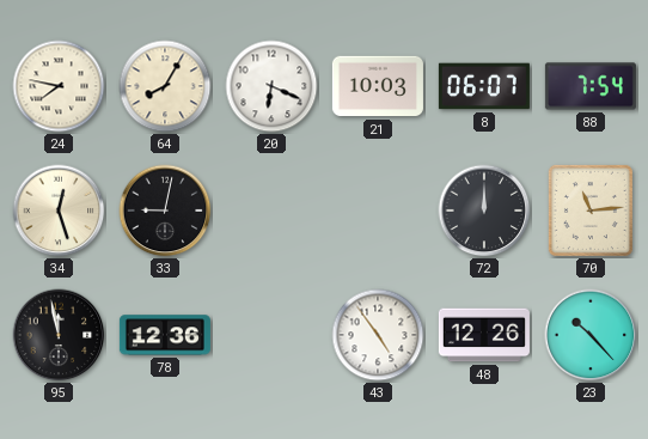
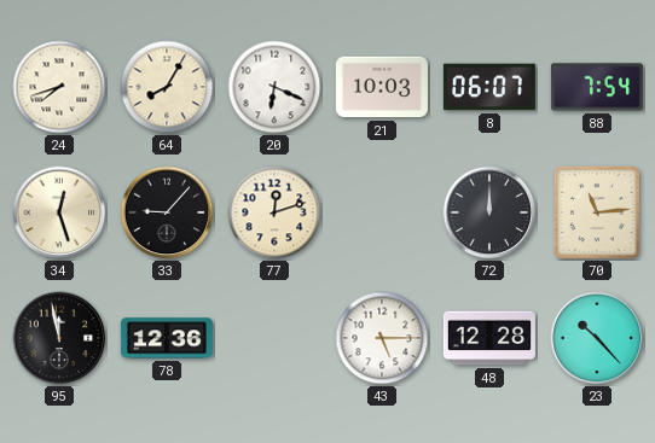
24: 7:47 -> 7:42
33: 9:02 -> 9:07
77: none -> 12:12
43: 4:54 -> 5:15
48: 12:26 -> 12:28
